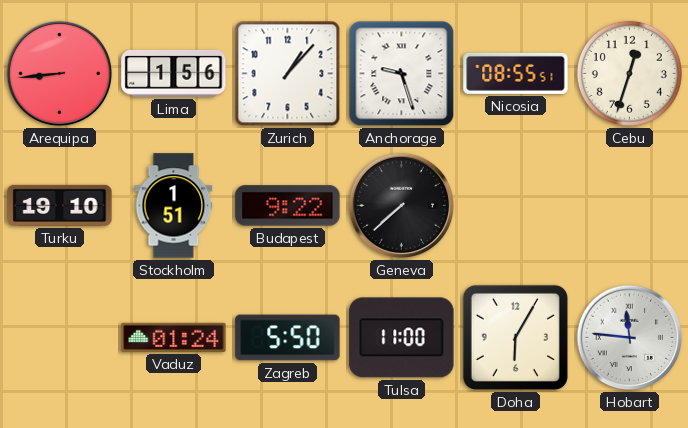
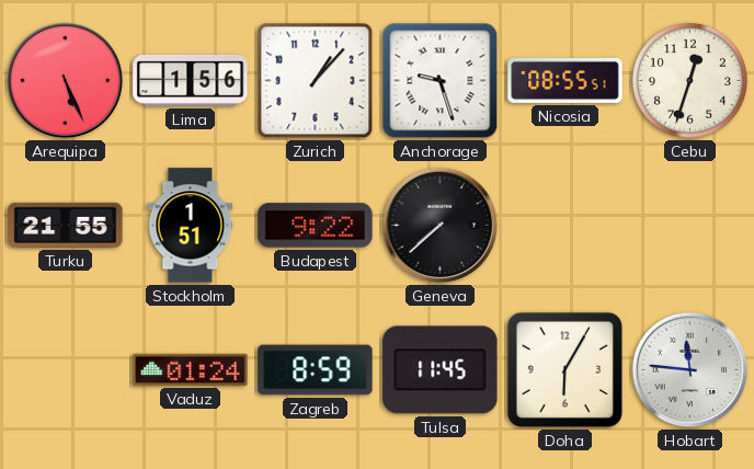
Arequipa: 8:44 -> 5:26
Turku: 19:10 -> 21:55
Zagreb: 5:50 -> 8:59
Tulsa: 11:00 -> 11:45
